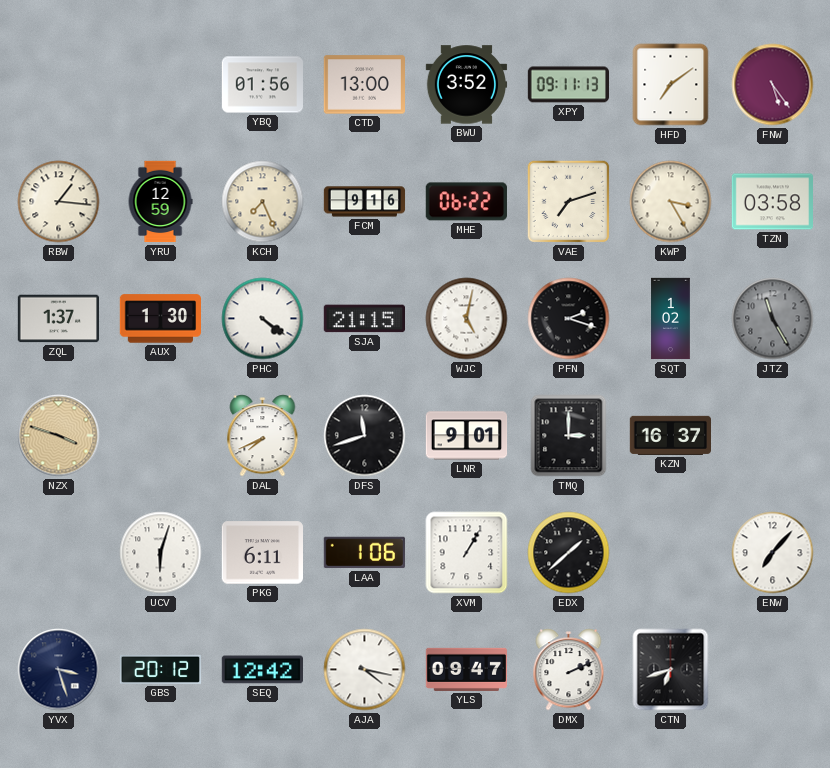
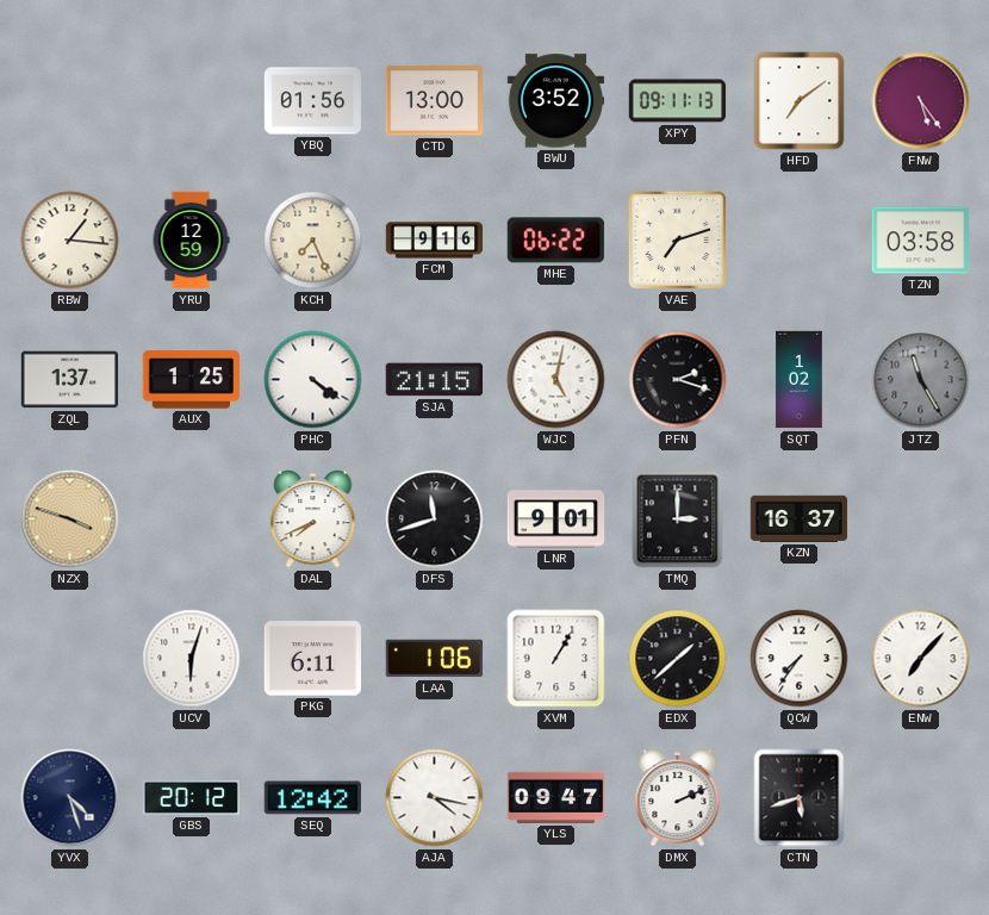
KWP: 3:25 -> none
AUX: 1:30 -> 1:25
QCW: none -> 7:36
YVX: 3:27 -> 4:27
CTN: 6:42 -> 5:42
